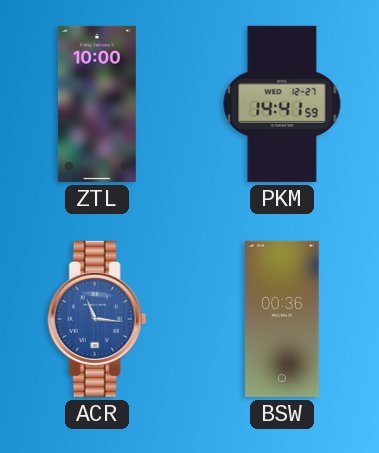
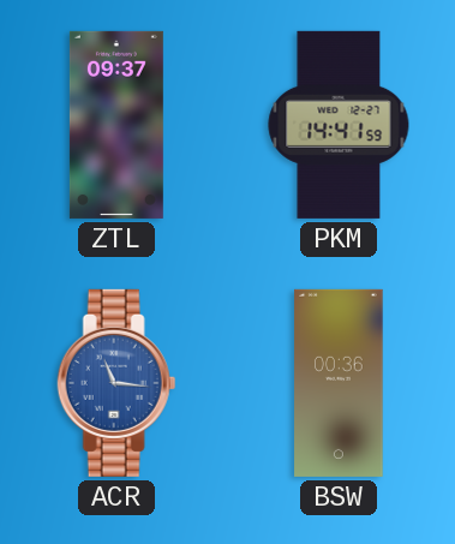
ZTL: 10:00 -> 09:37
